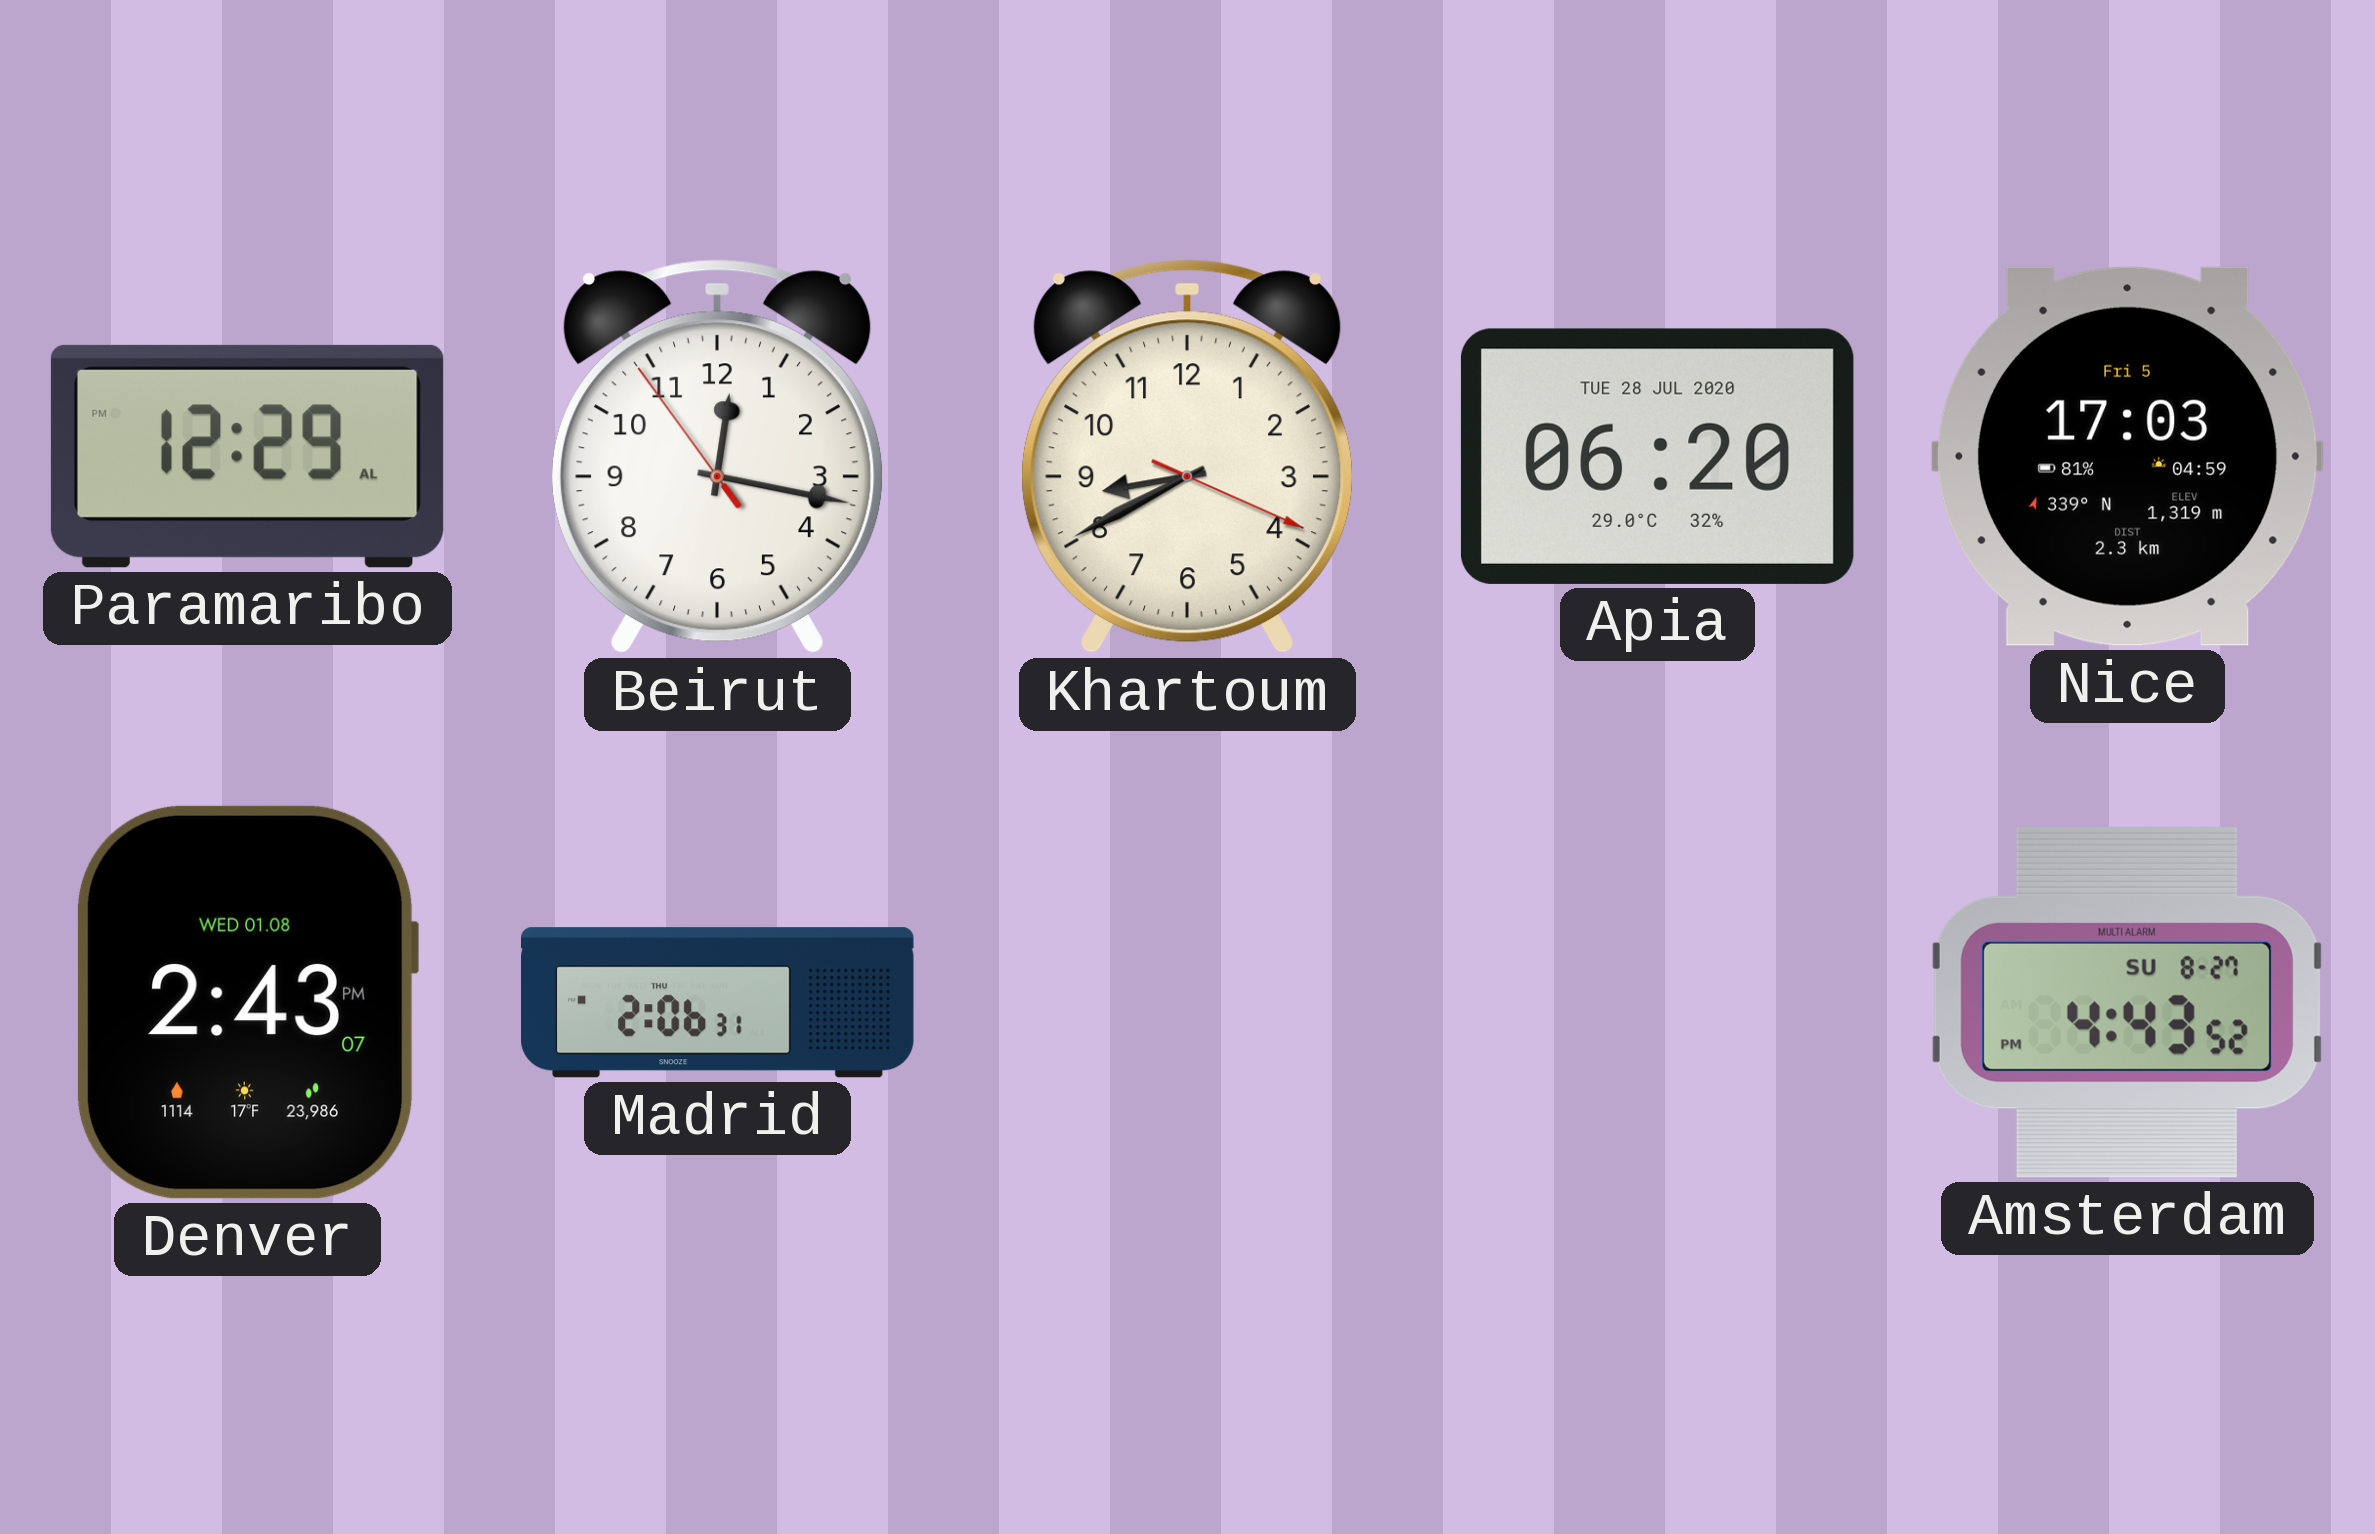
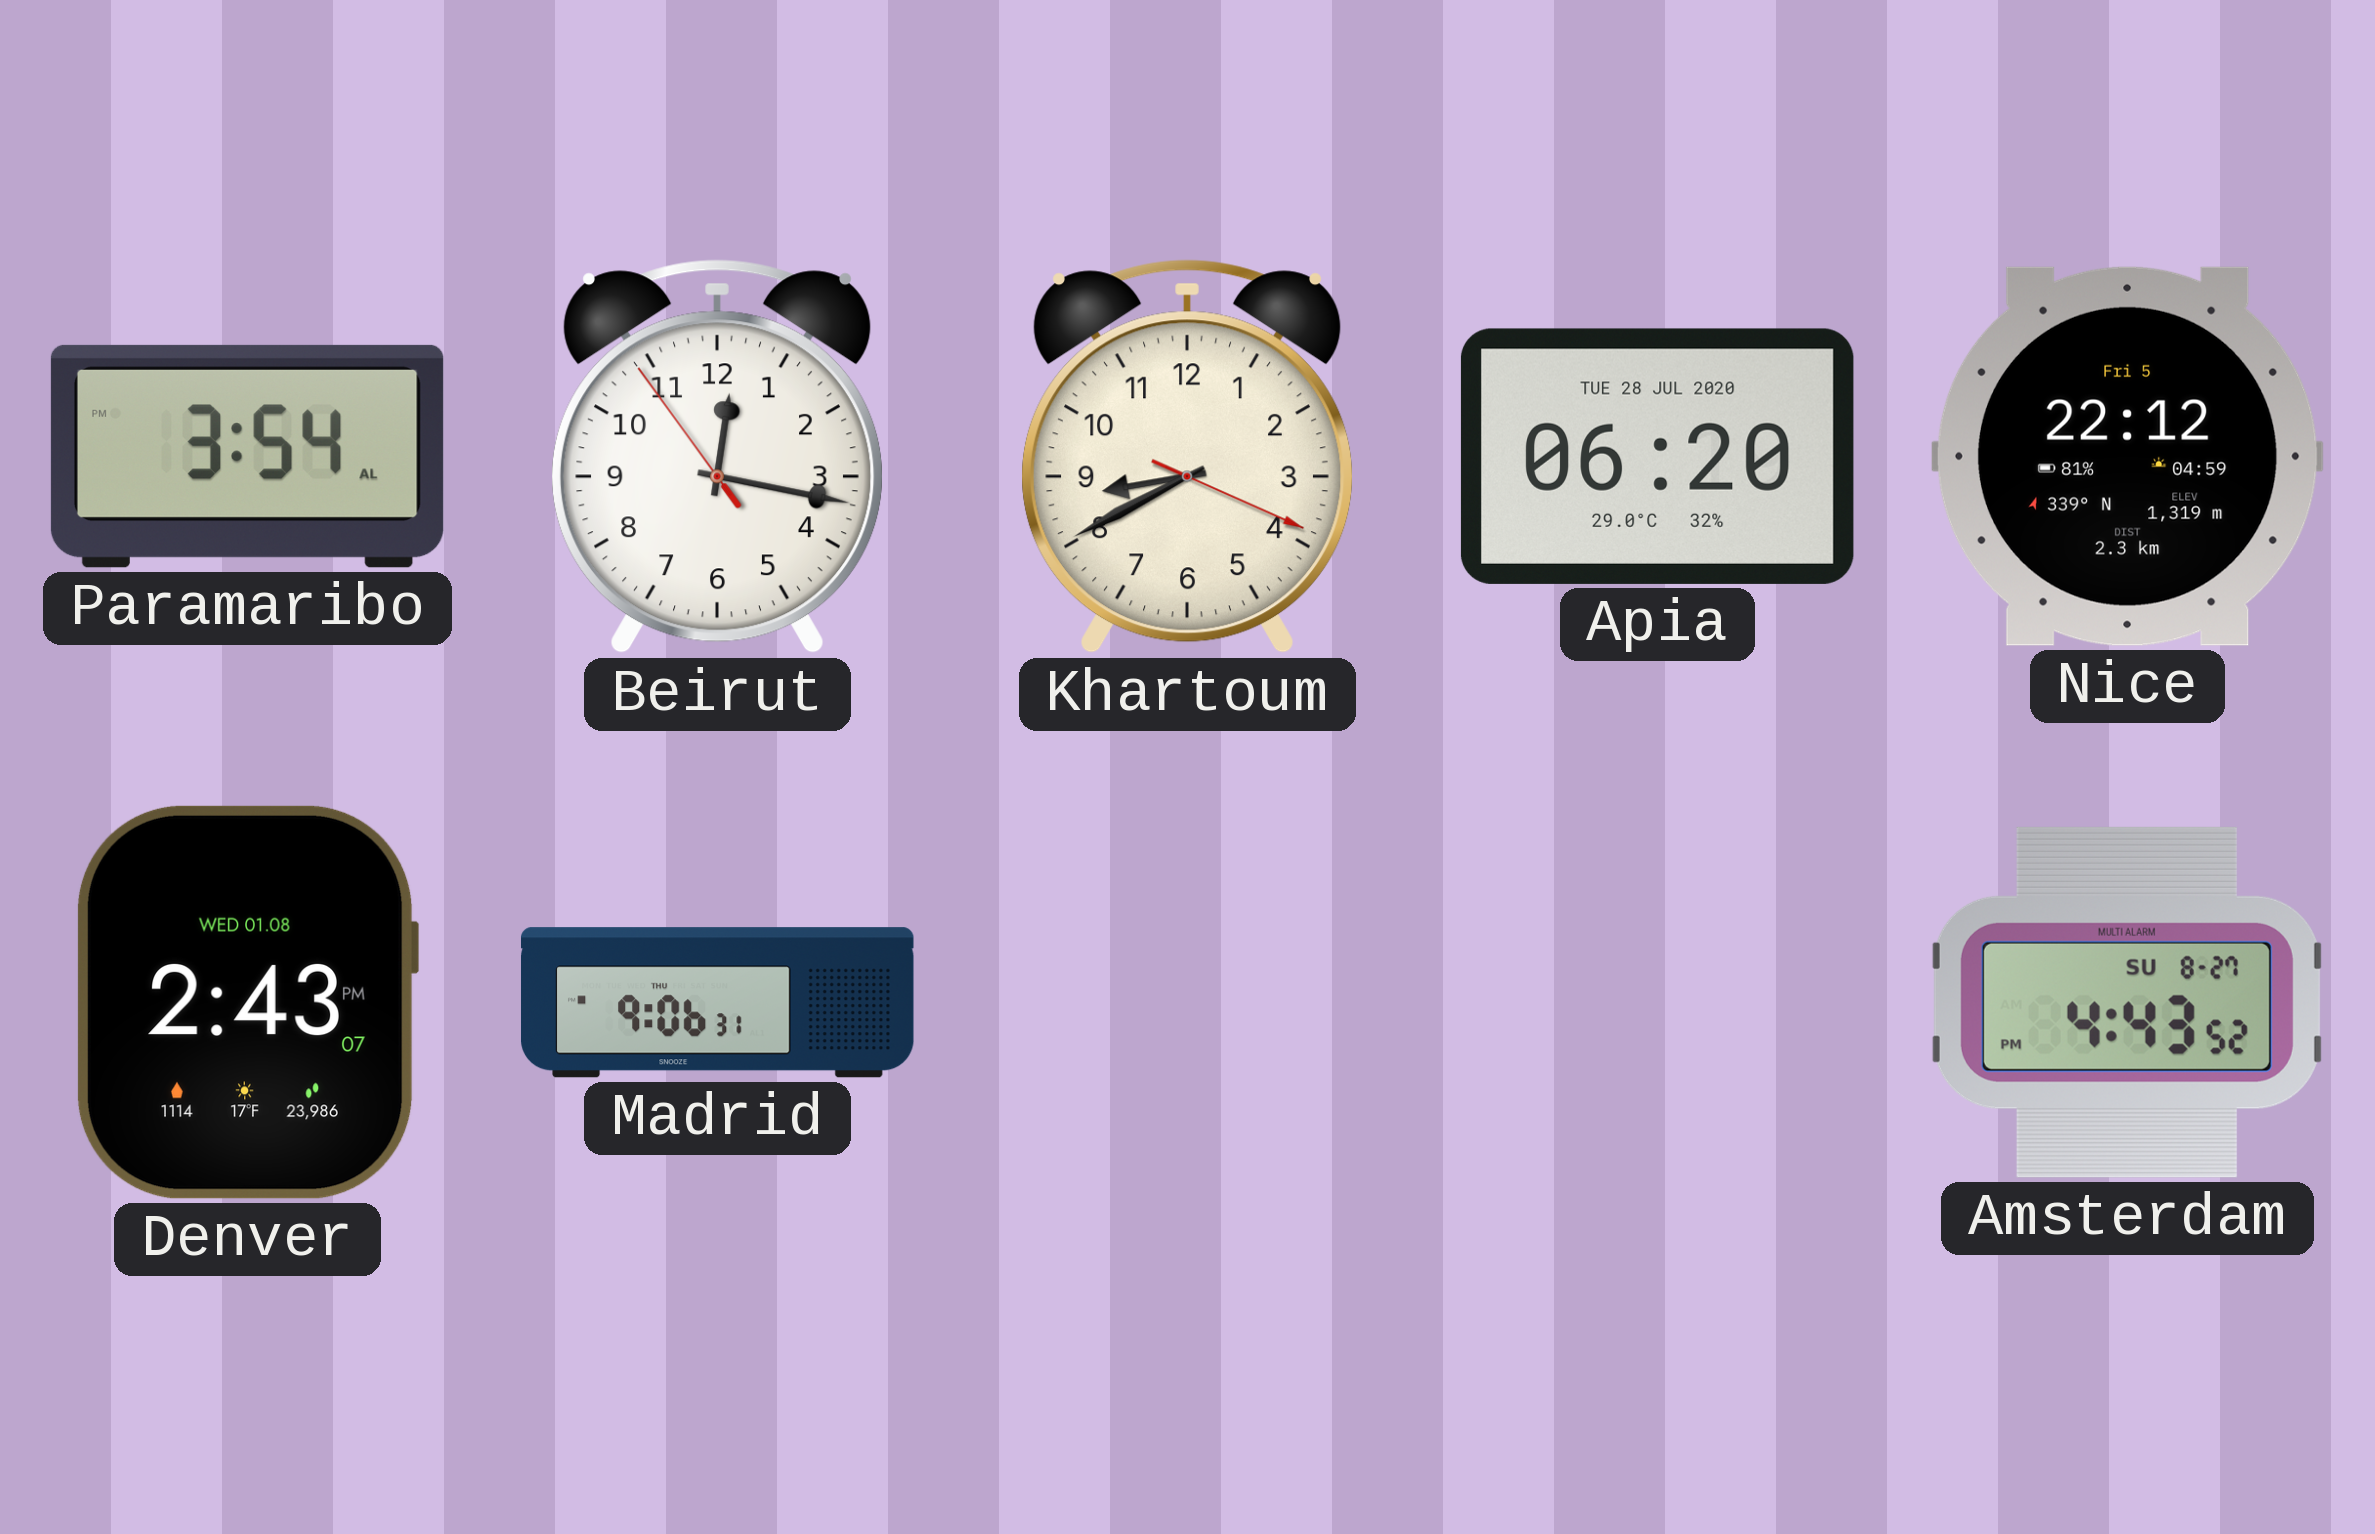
Paramaribo: 12:29 -> 3:54
Nice: 17:03 -> 22:12
Madrid: 2:06 -> 9:06
